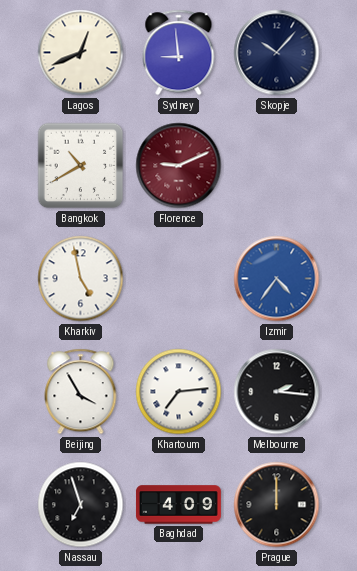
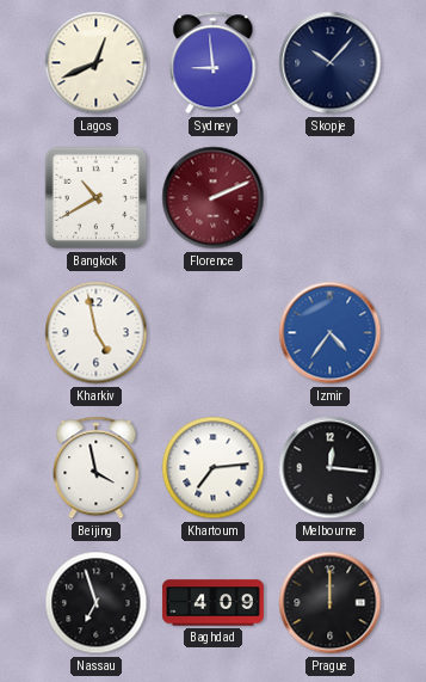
Florence: 9:11 -> 2:11
Beijing: 3:55 -> 3:58
Melbourne: 2:16 -> 12:16
